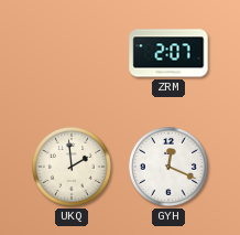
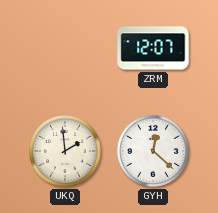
ZRM: 2:07 -> 12:07
GYH: 12:19 -> 12:22
